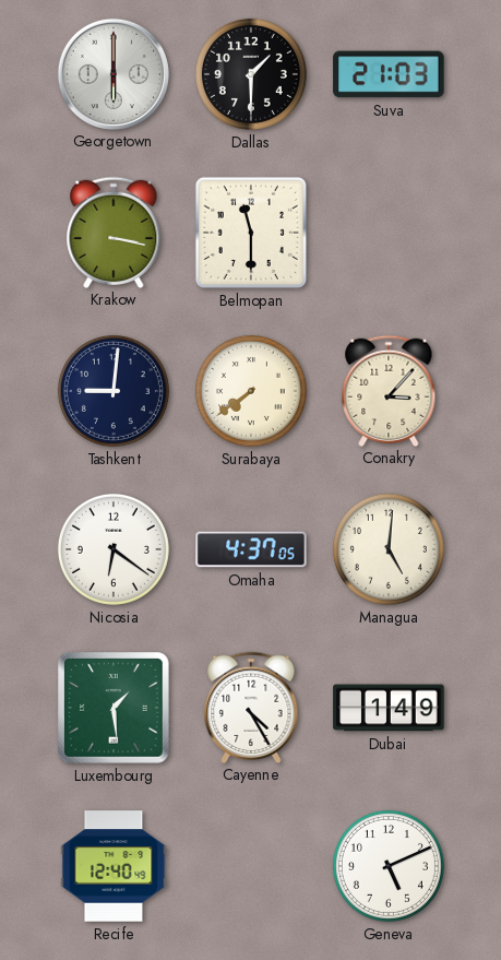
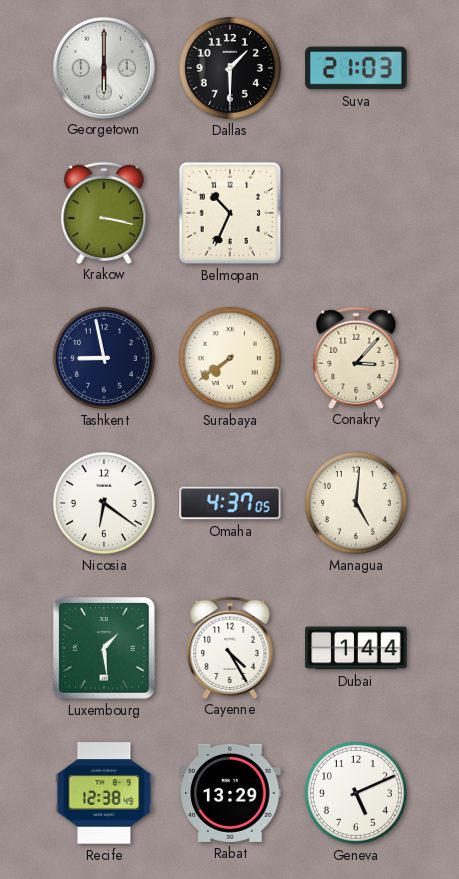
Belmopan: 11:30 -> 10:34
Tashkent: 9:01 -> 8:58
Dubai: 1:49 -> 1:44
Recife: 12:40 -> 12:38
Rabat: none -> 13:29
